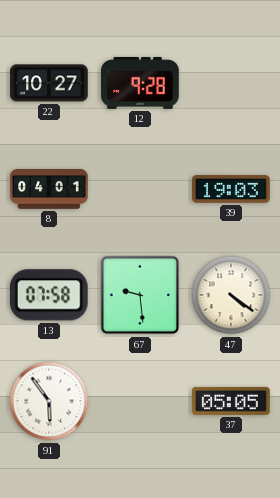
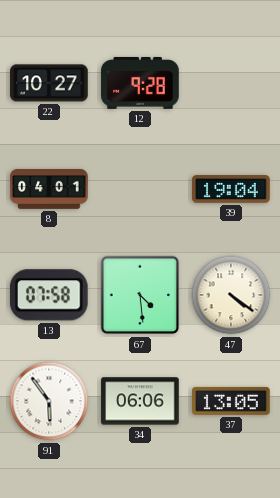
39: 19:03 -> 19:04
67: 9:29 -> 4:29
34: none -> 06:06
37: 05:05 -> 13:05
